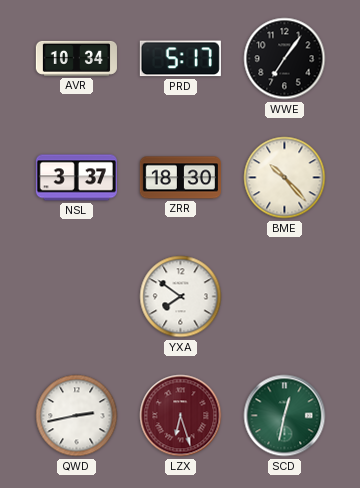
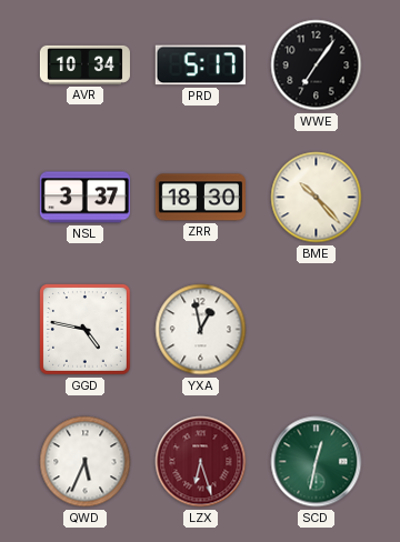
GGD: none -> 4:47
YXA: 7:51 -> 12:58
QWD: 2:43 -> 5:34
